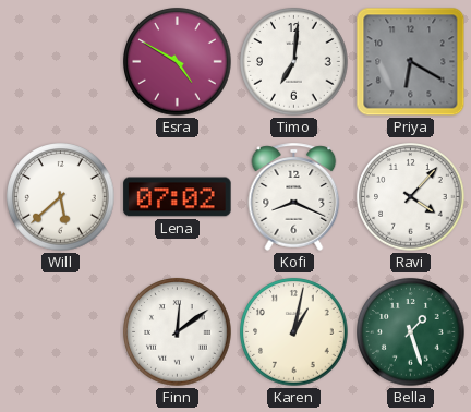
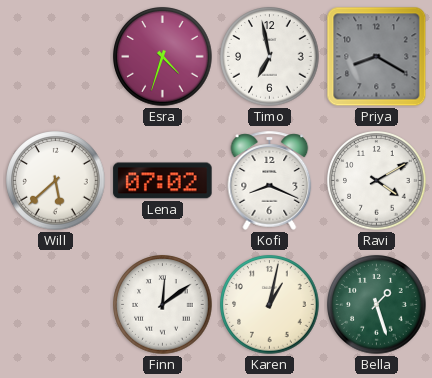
Esra: 4:50 -> 4:33
Timo: 7:01 -> 6:58
Priya: 6:20 -> 8:20
Ravi: 4:07 -> 4:10
